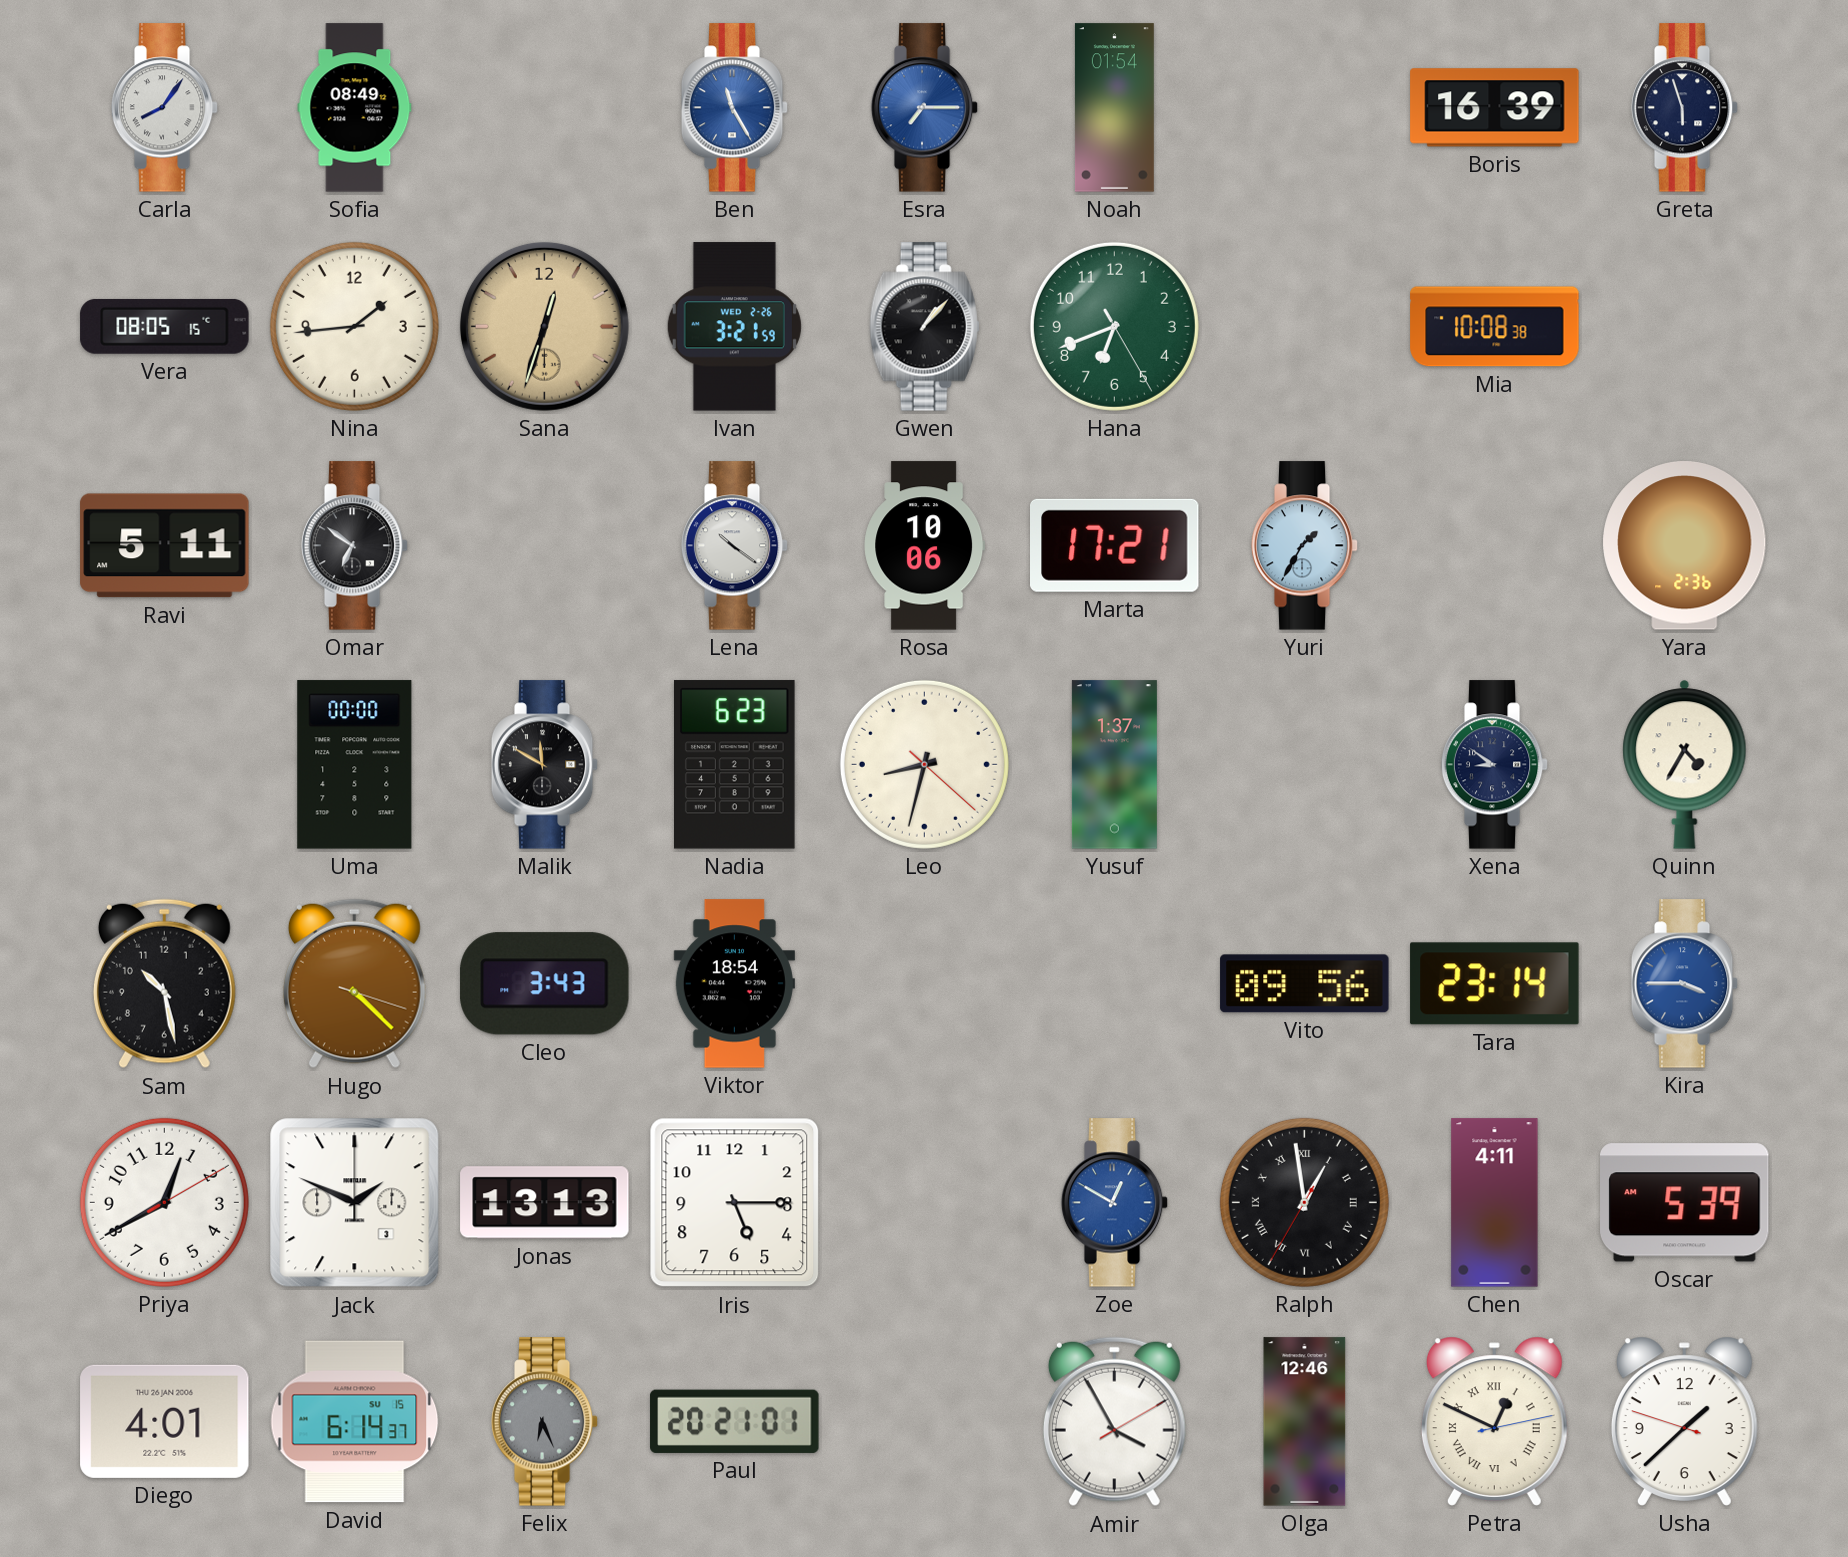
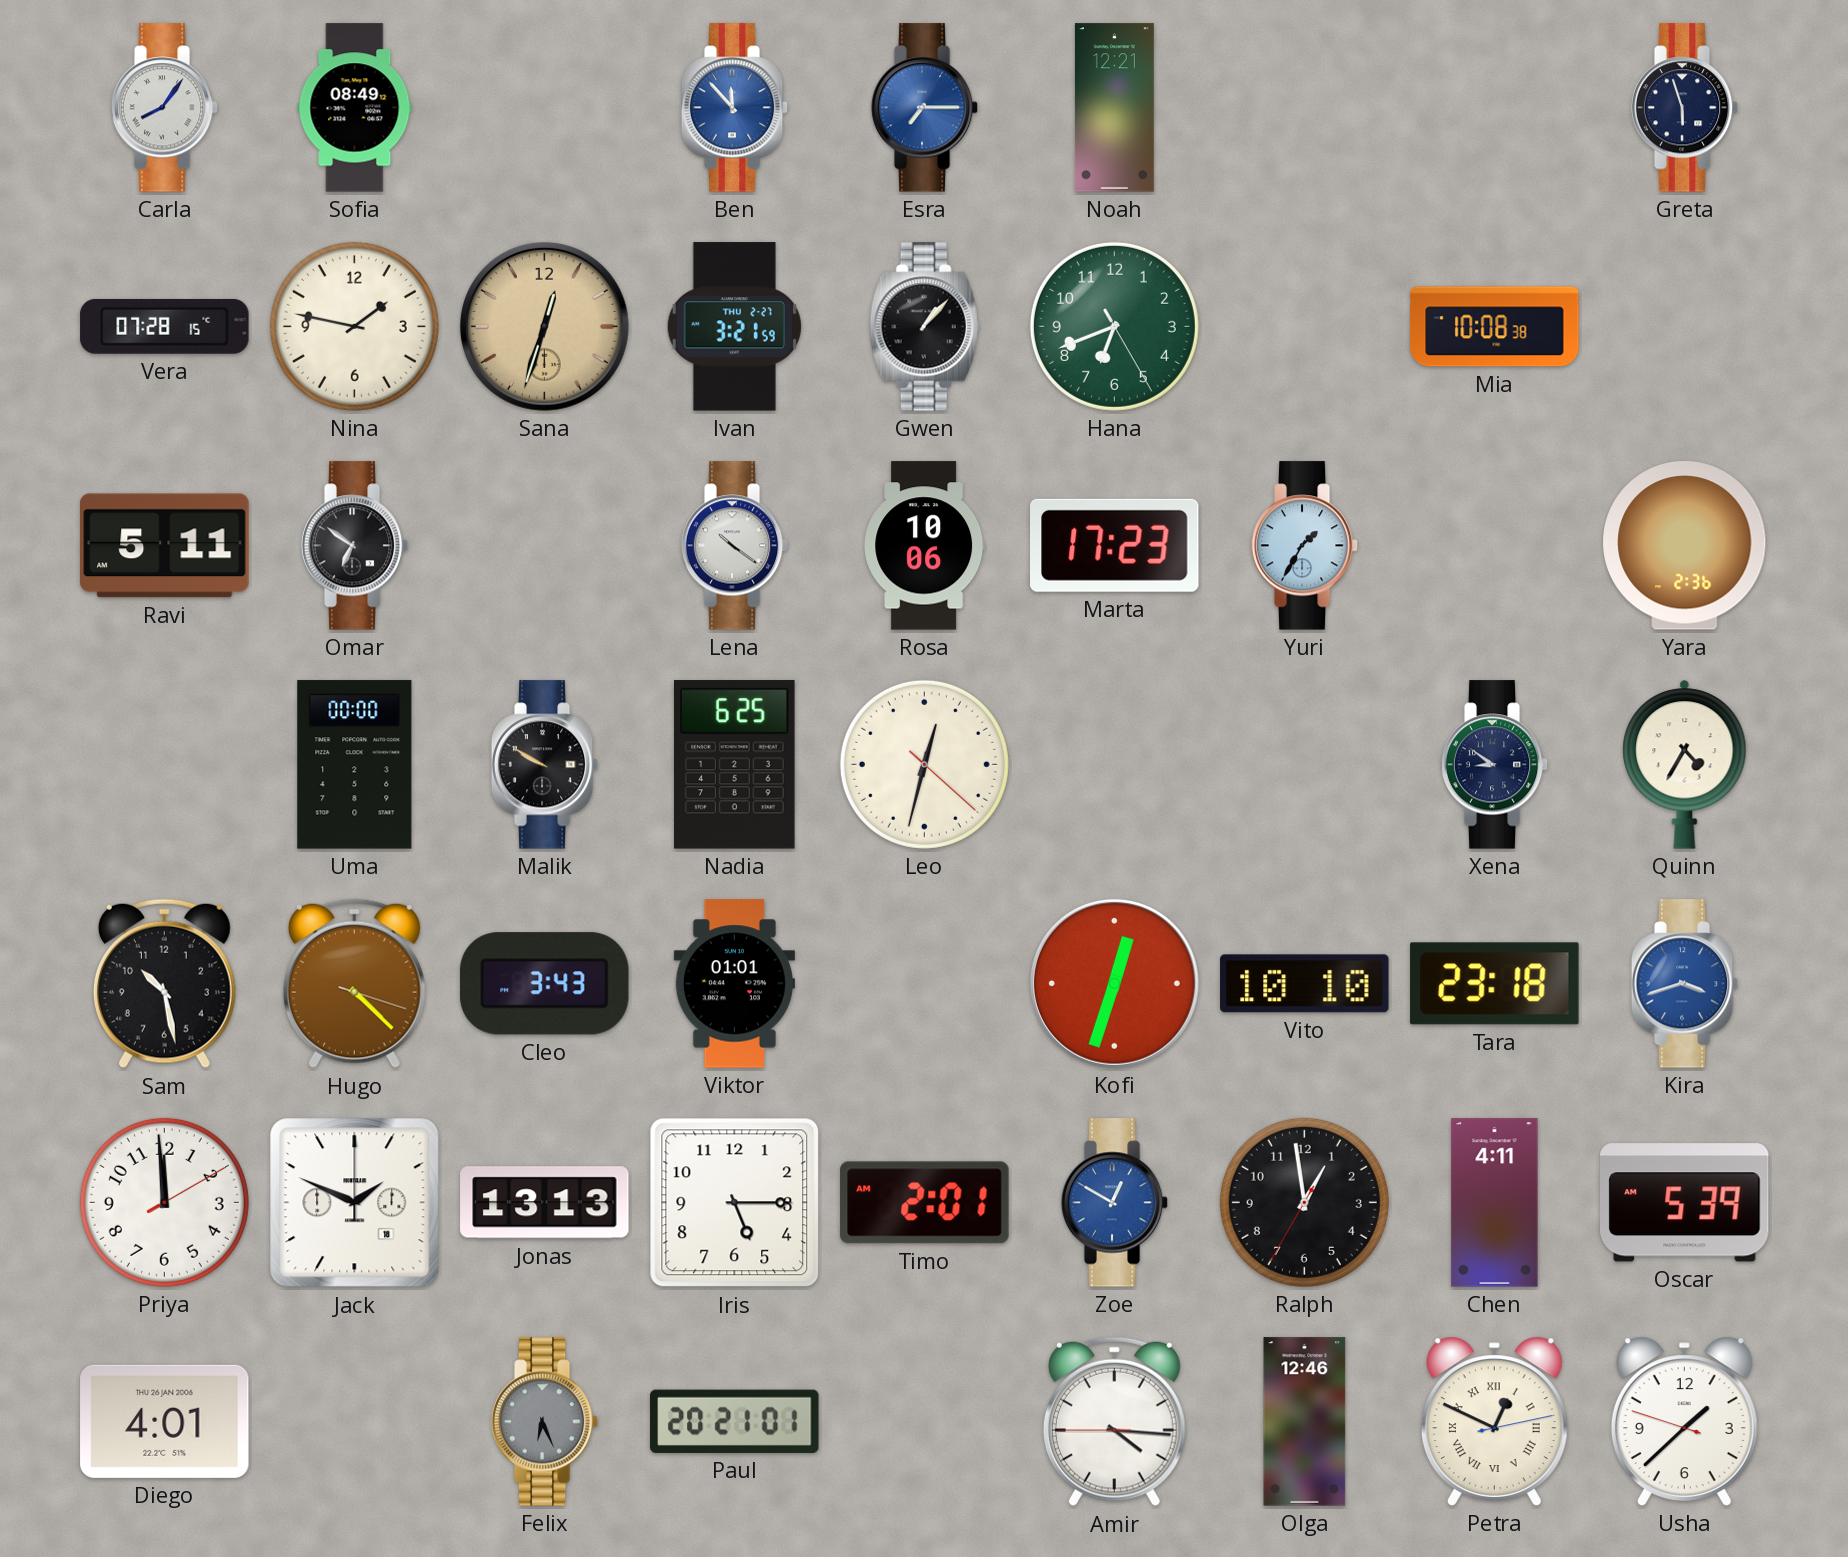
Ben: 11:25 -> 11:53
Noah: 01:54 -> 12:21
Boris: 16:39 -> none
Vera: 08:05 -> 07:28
Nina: 1:44 -> 1:47
Ivan date: WED 2-26 -> THU 2-27
Marta: 17:21 -> 17:23
Malik: 11:50 -> 9:50
Nadia: 6:23 -> 6:25
Leo: 8:32 -> 12:32
Yusuf: 1:37 -> none
Viktor: 18:54 -> 01:01
Kofi: none -> 12:33
Vito: 09:56 -> 10:10
Tara: 23:14 -> 23:18
Kira: 3:45 -> 3:42
Priya: 12:40 -> 11:59
Jack date: 3 -> 18
Timo: none -> 2:01
Ralph numerals: Roman -> Arabic
David: 6:14 -> none
Amir: 3:55 -> 4:15
